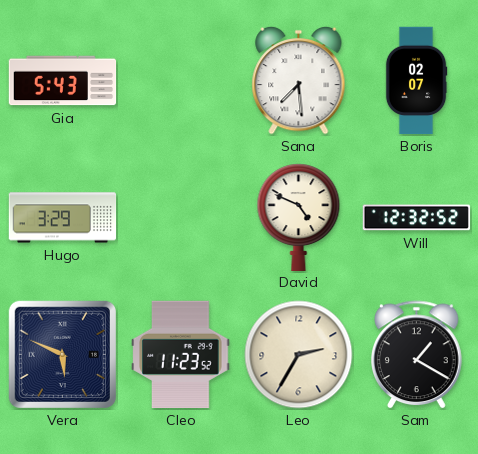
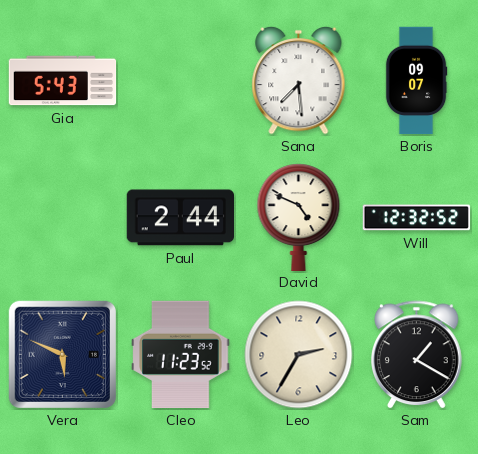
Boris: 02:07 -> 09:07
Hugo: 3:29 -> none
Paul: none -> 2:44
